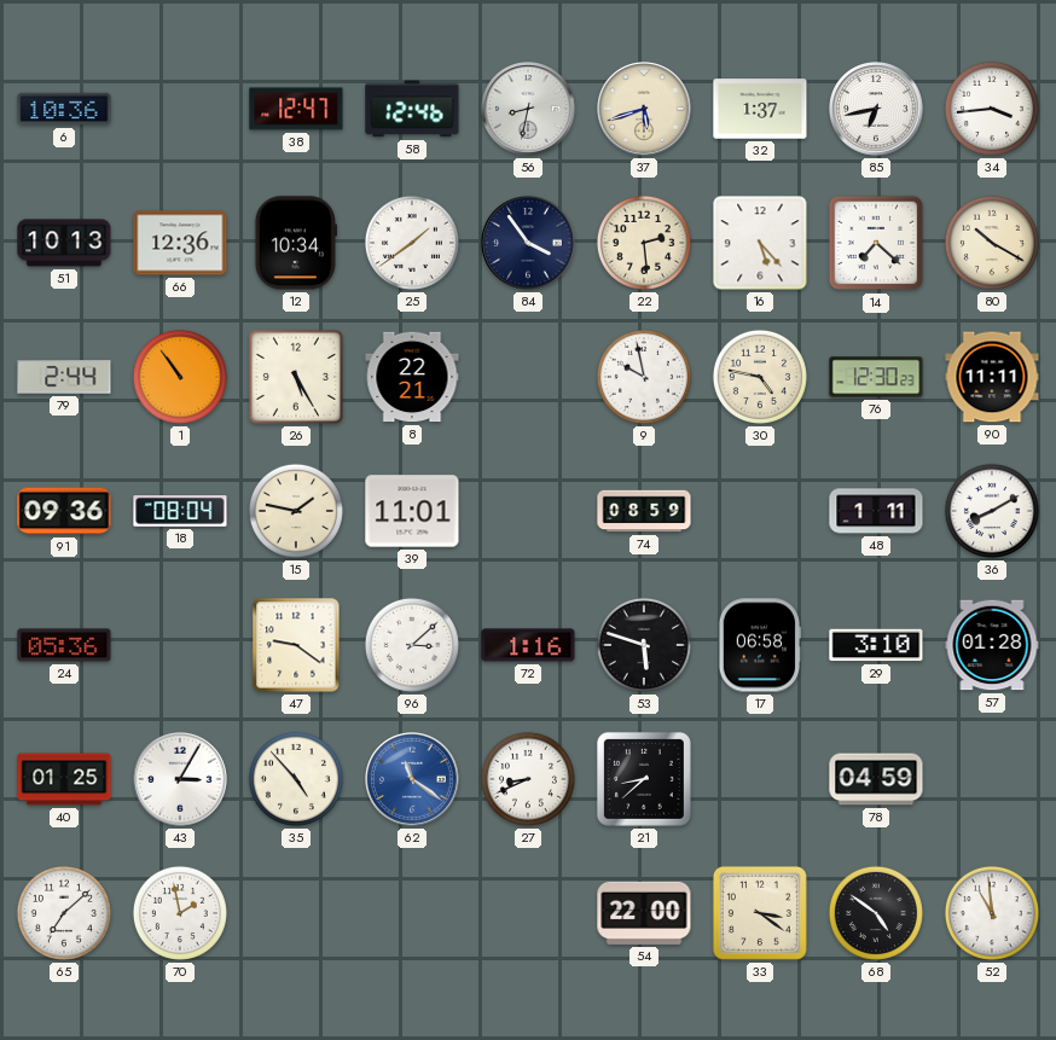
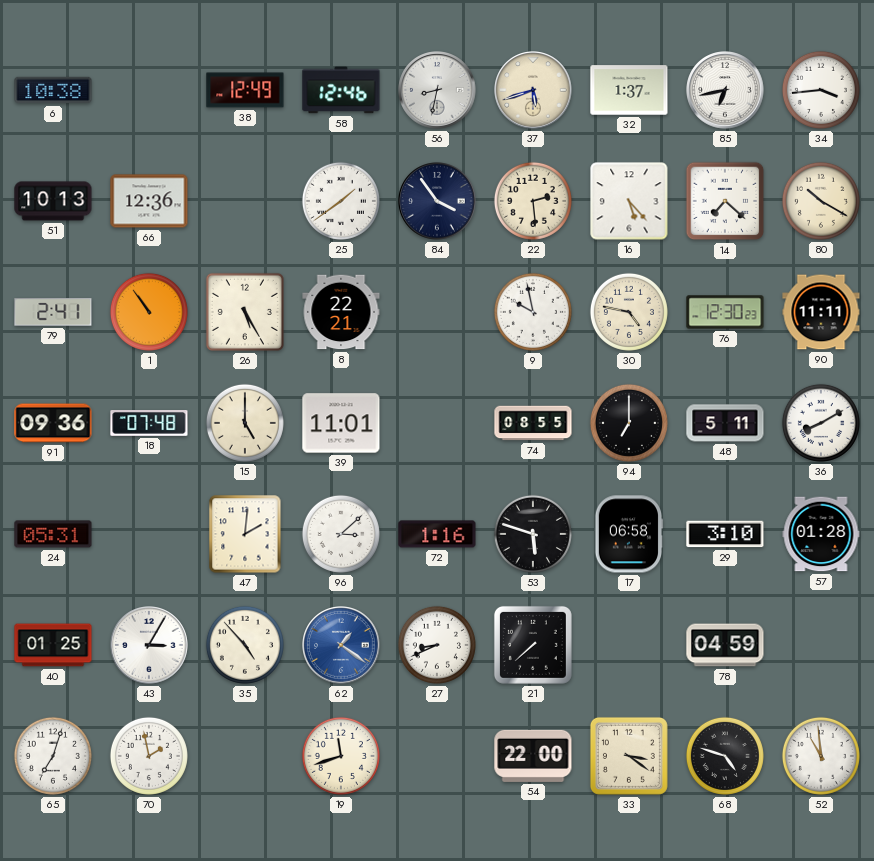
6: 10:36 -> 10:38
38: 12:47 -> 12:49
12: 10:34 -> none
79: 2:44 -> 2:41
18: 08:04 -> 07:48
15: 1:47 -> 5:00
74: 08:59 -> 08:55
94: none -> 7:00
48: 1:11 -> 5:11
24: 05:36 -> 05:31
47: 9:21 -> 2:01
62: 11:21 -> 1:21
21: 8:38 -> 7:38
65: 7:08 -> 7:03
19: none -> 11:42
68: 4:51 -> 4:48
